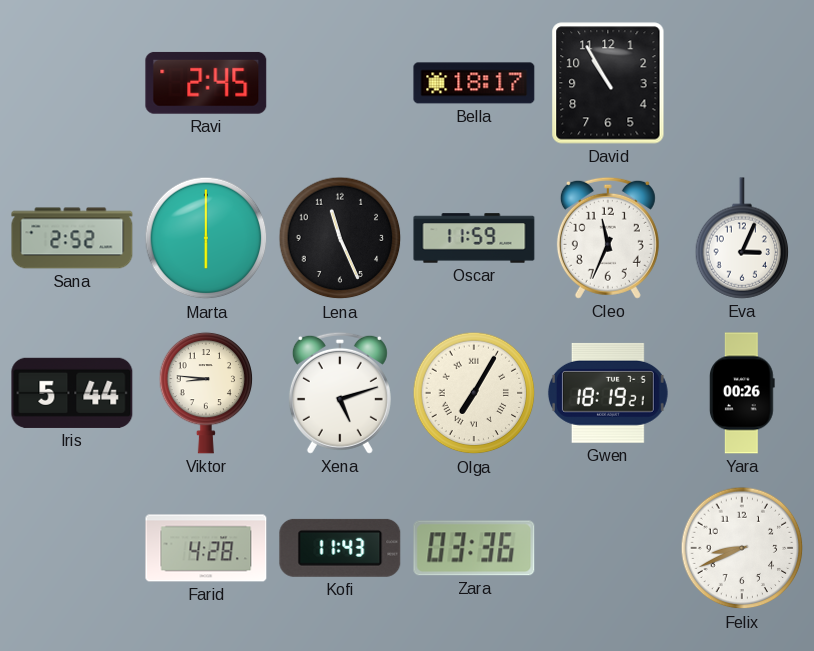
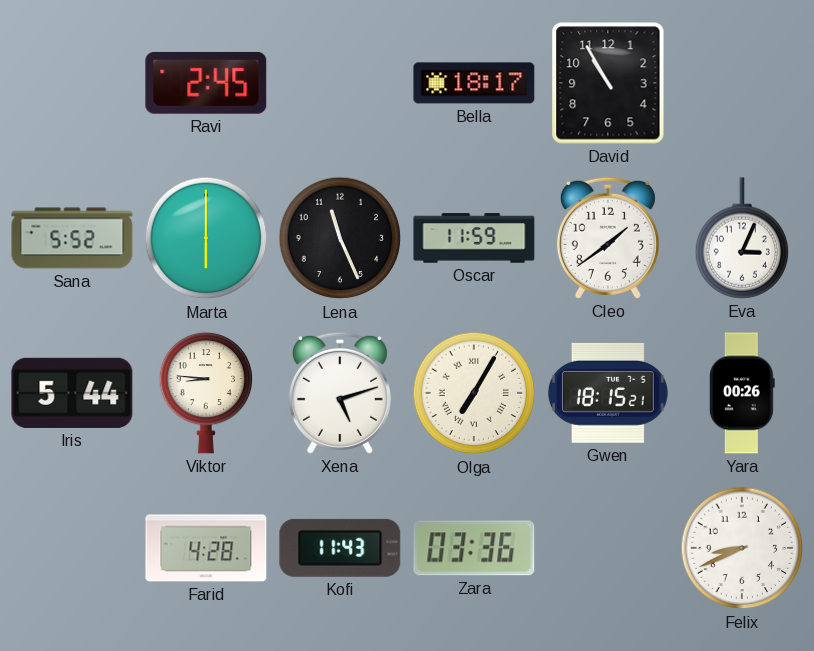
Sana: 2:52 -> 5:52
Cleo: 11:34 -> 1:39
Gwen: 18:19 -> 18:15
